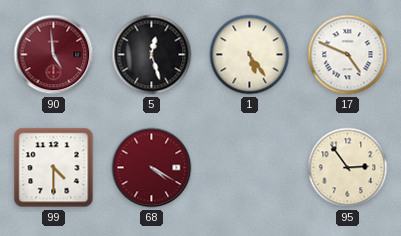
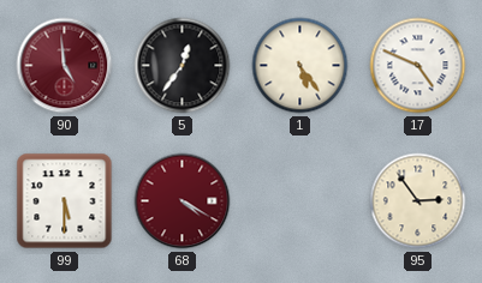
5: 12:27 -> 12:36
99: 4:30 -> 5:30
